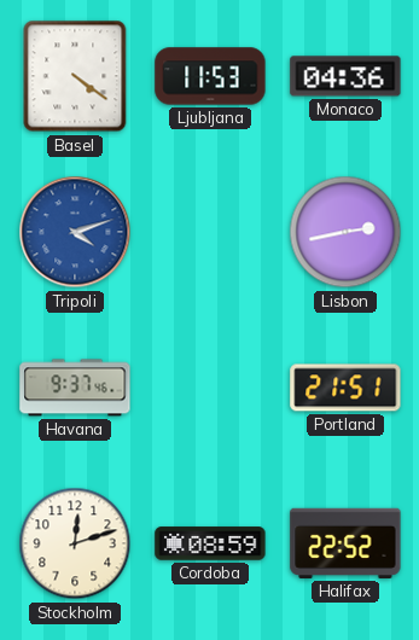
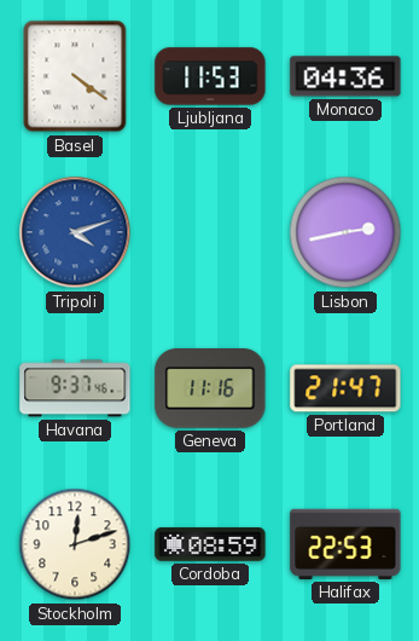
Geneva: none -> 11:16
Portland: 21:51 -> 21:47
Halifax: 22:52 -> 22:53
